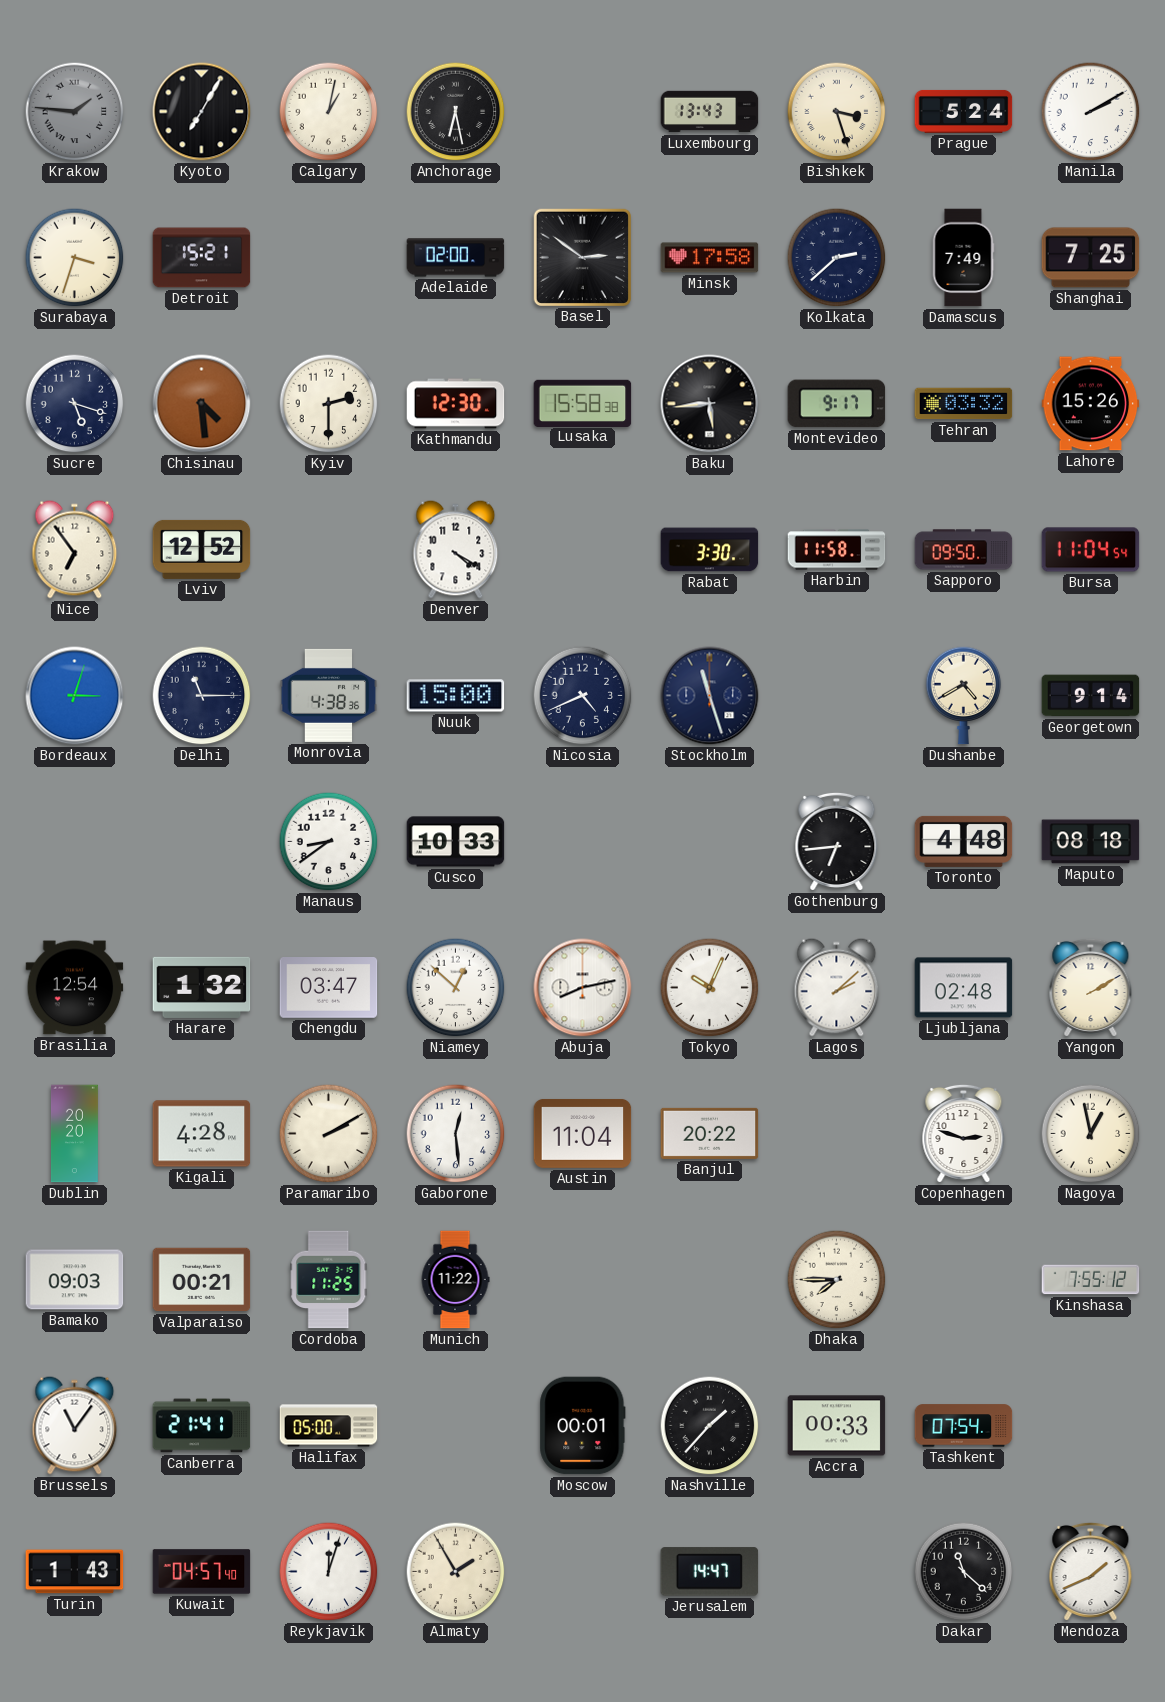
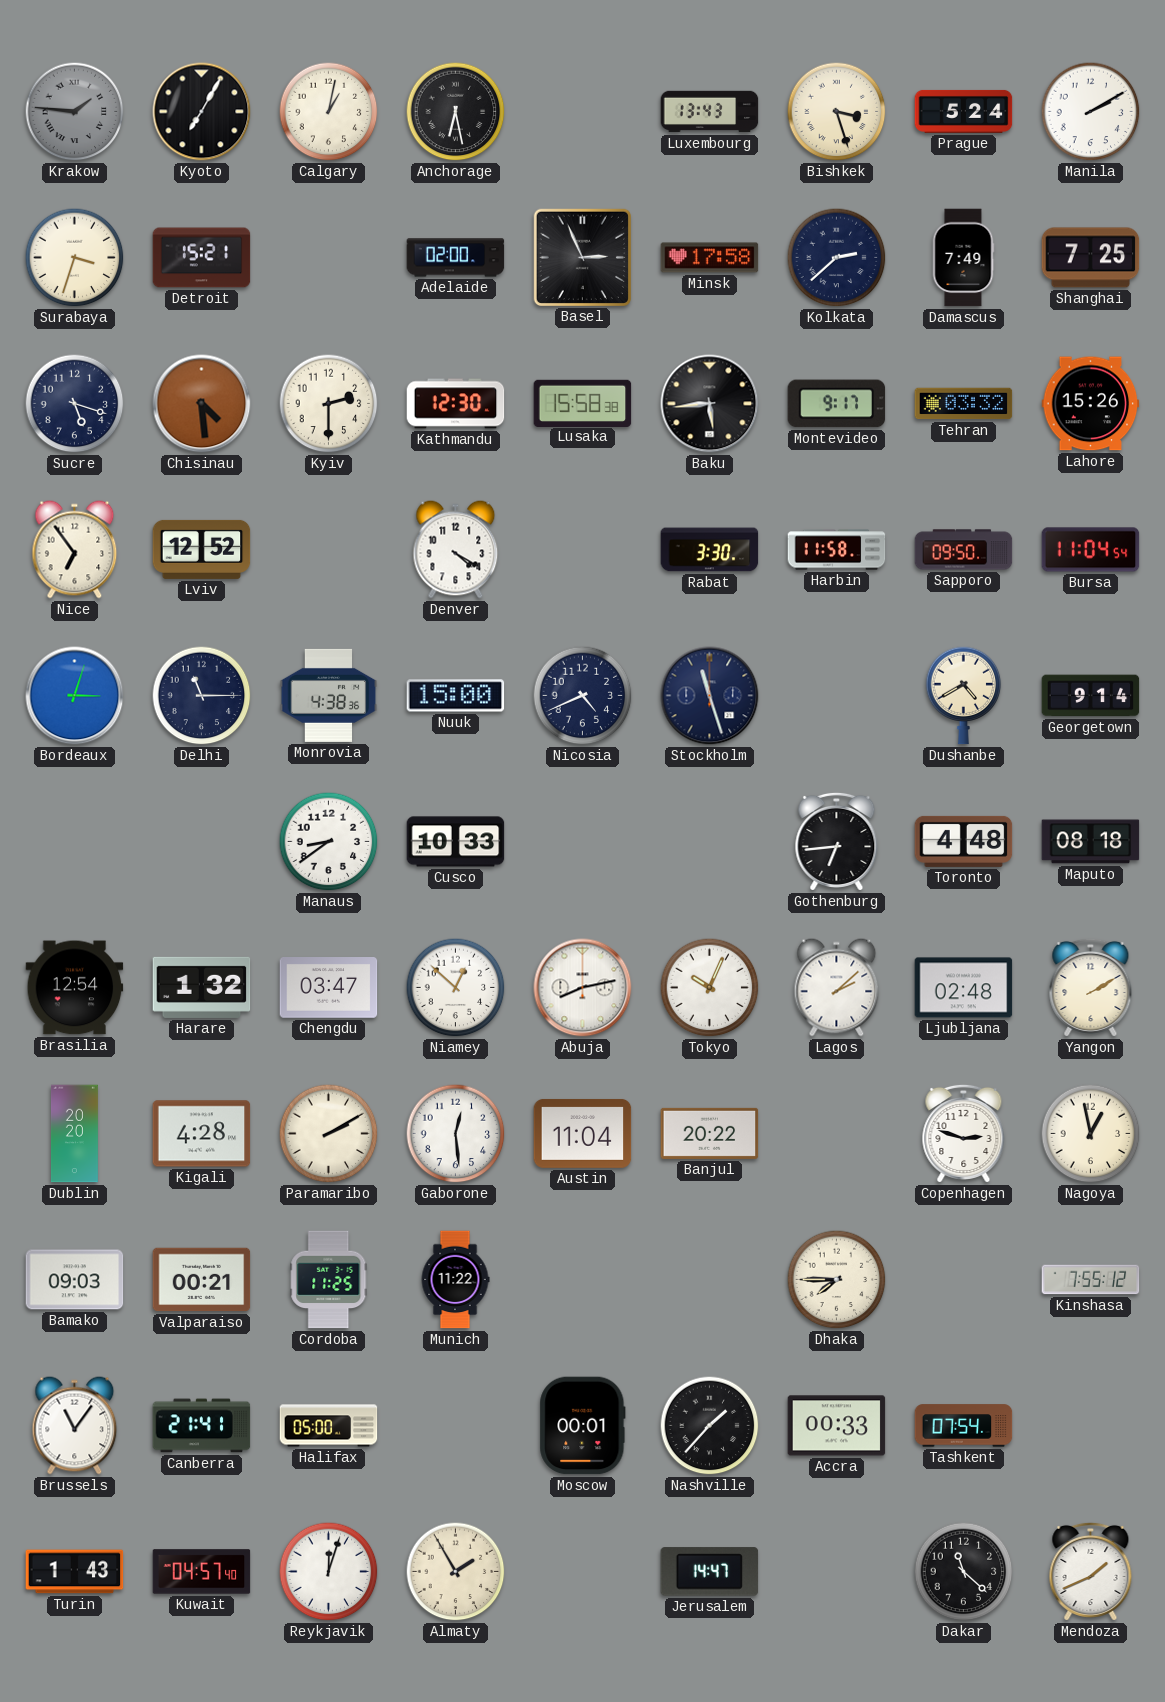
Basel: 2:51 -> 2:56
